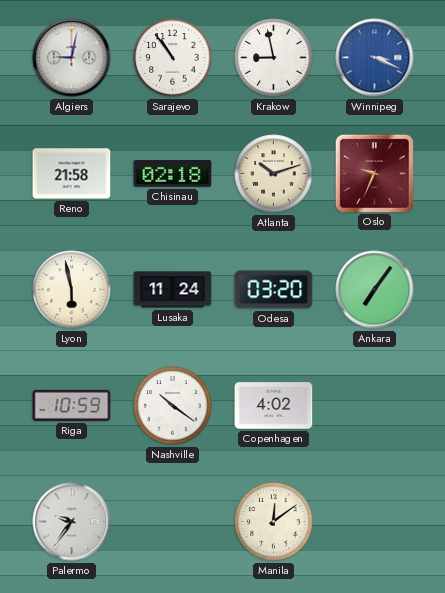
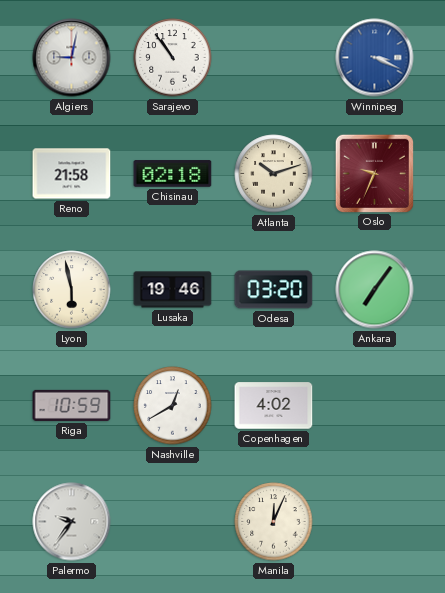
Krakow: 8:58 -> none
Lusaka: 11:24 -> 19:46
Nashville: 10:21 -> 12:40
Manila: 12:09 -> 12:04
